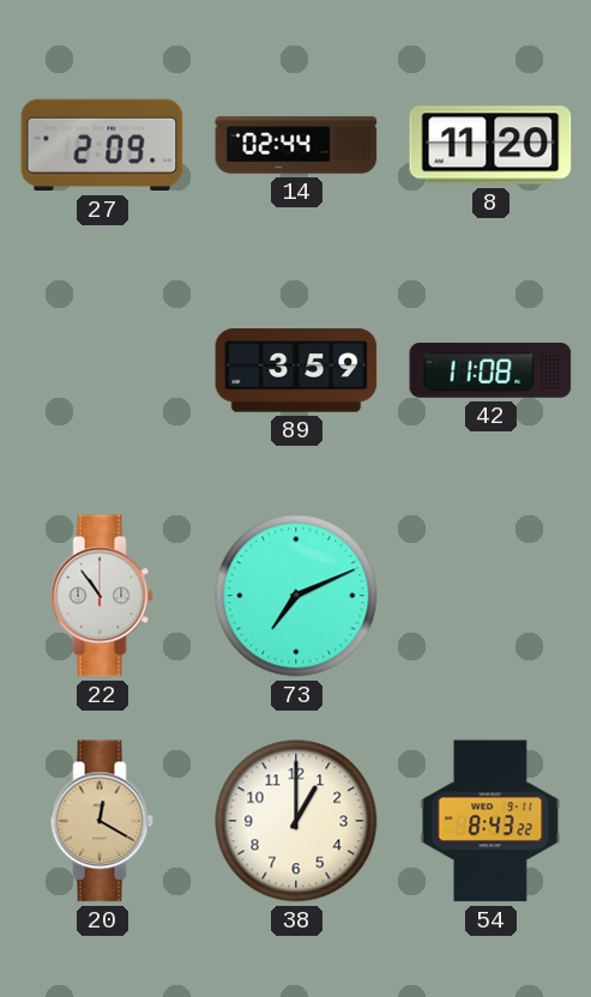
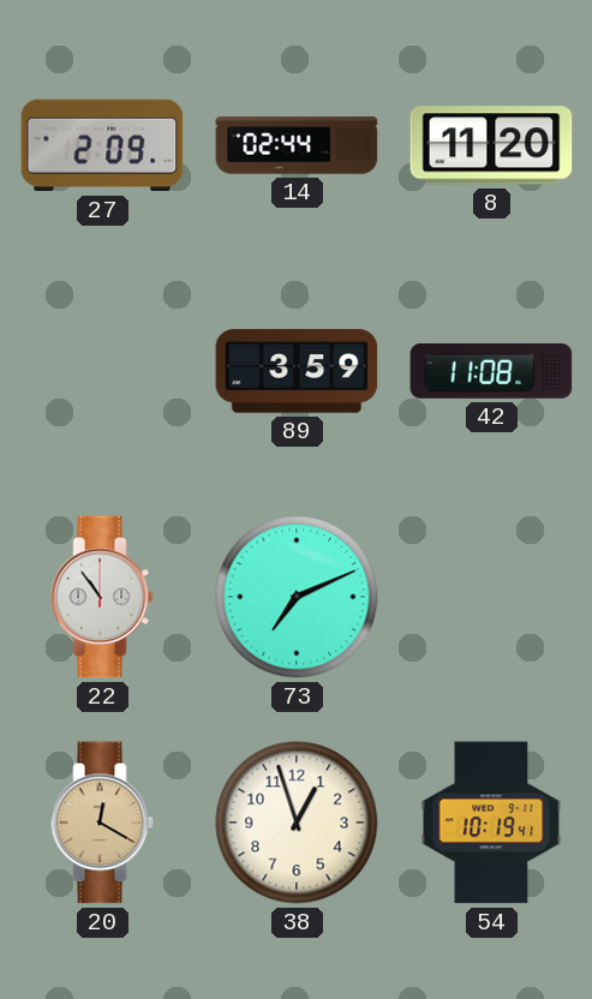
38: 1:00 -> 12:57
54: 8:43 -> 10:19
